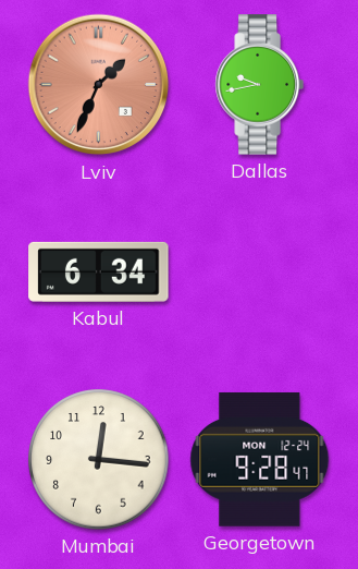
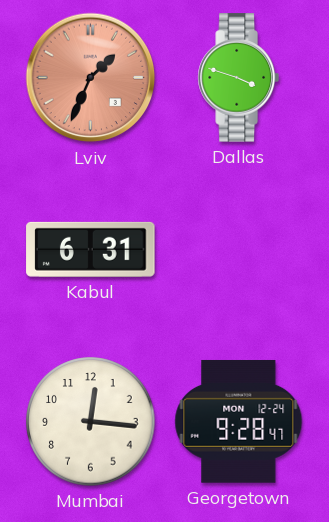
Dallas: 9:43 -> 3:48
Kabul: 6:34 -> 6:31
